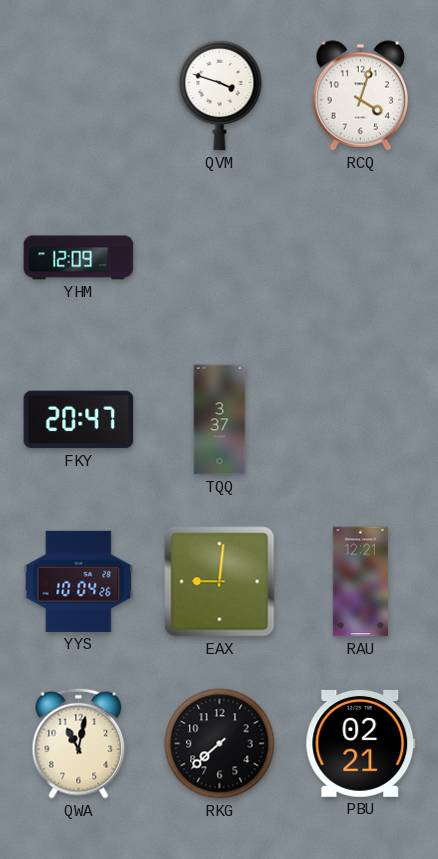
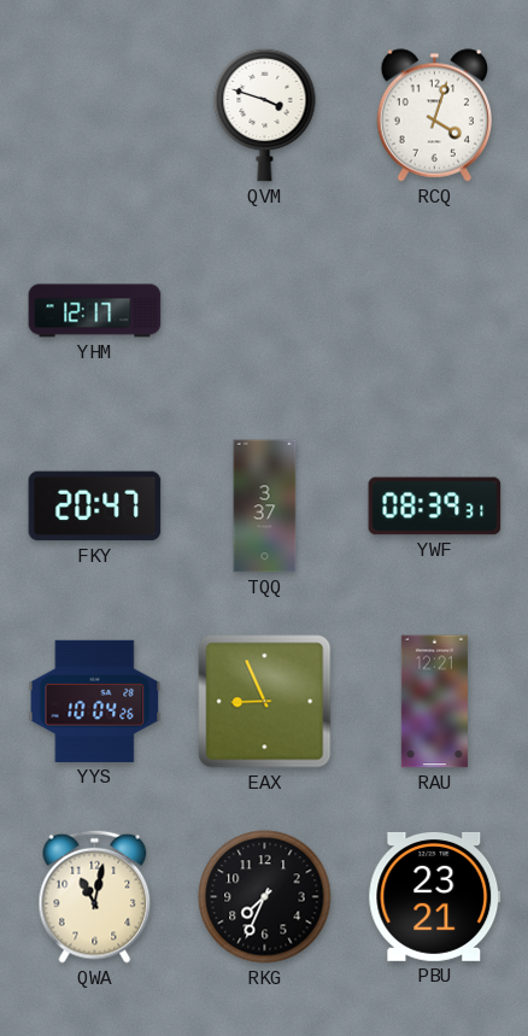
YHM: 12:09 -> 12:17
YWF: none -> 08:39
EAX: 9:01 -> 8:56
RKG: 7:38 -> 7:34
PBU: 02:21 -> 23:21
